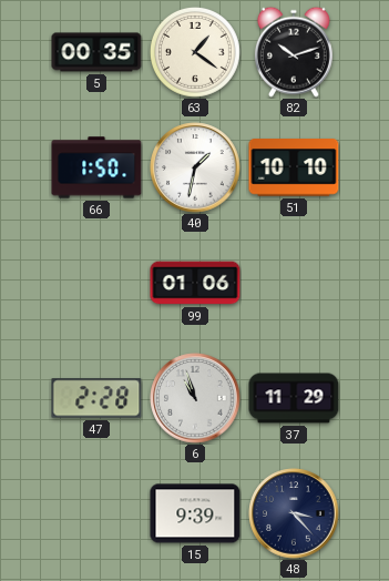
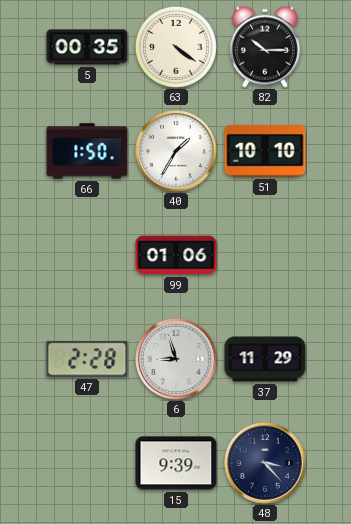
63: 1:21 -> 4:21
82: 10:12 -> 10:15
40: 1:32 -> 1:35
6: 10:57 -> 8:57
